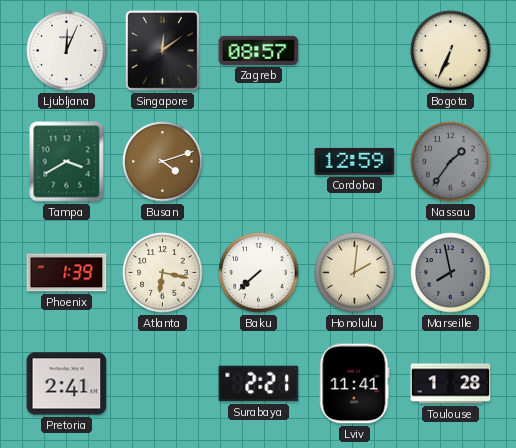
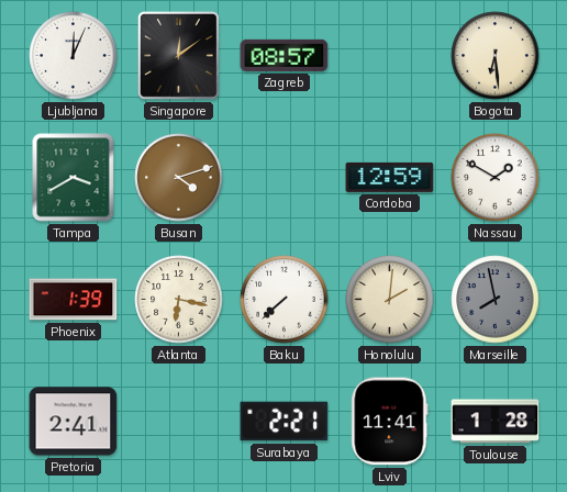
Bogota: 6:34 -> 6:29
Nassau: 1:36 -> 1:50
Nassau dial: grey -> white
